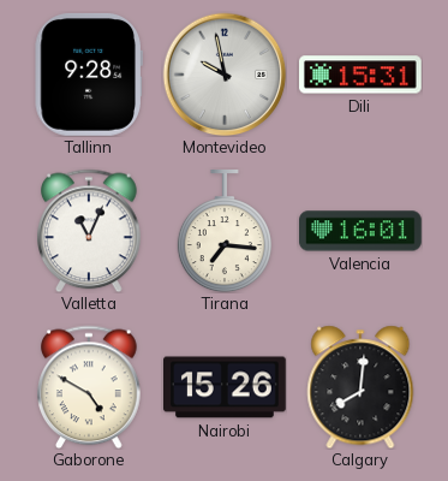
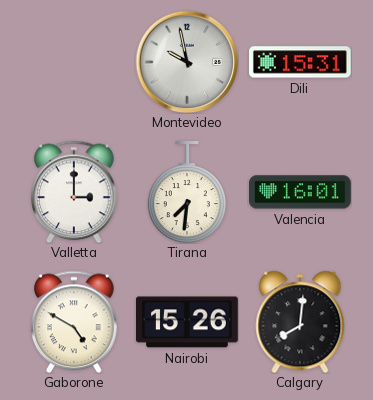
Tallinn: 9:28 -> none
Valletta: 11:04 -> 3:00
Tirana: 7:16 -> 7:31
